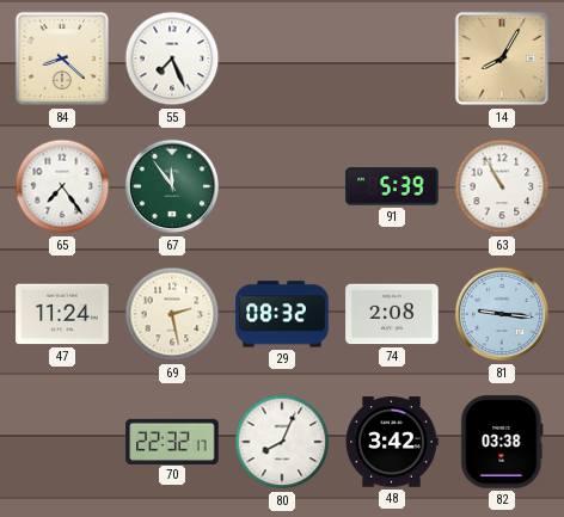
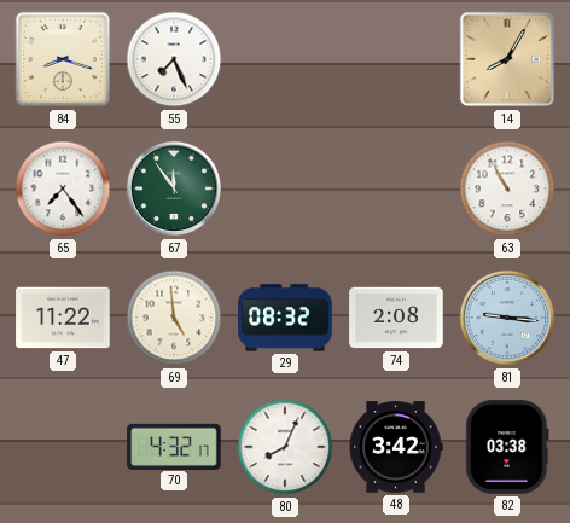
84: 8:22 -> 8:18
91: 5:39 -> none
47: 11:24 -> 11:22
69: 2:28 -> 4:59
70: 22:32 -> 4:32
